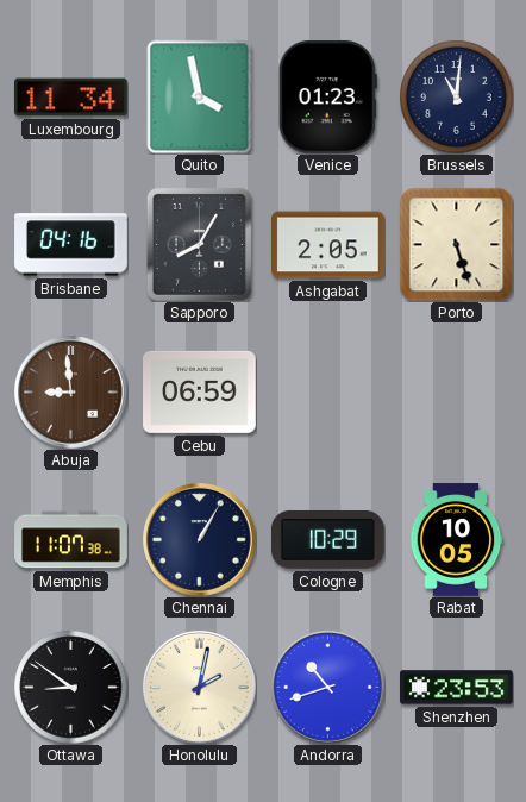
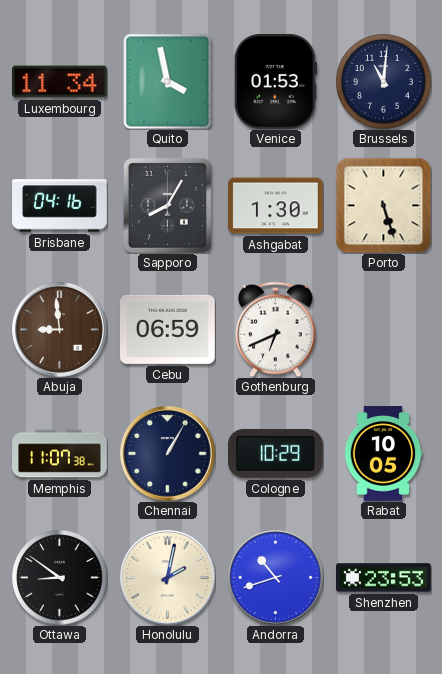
Venice: 01:23 -> 01:53
Ashgabat: 2:05 -> 1:30
Gothenburg: none -> 6:41
